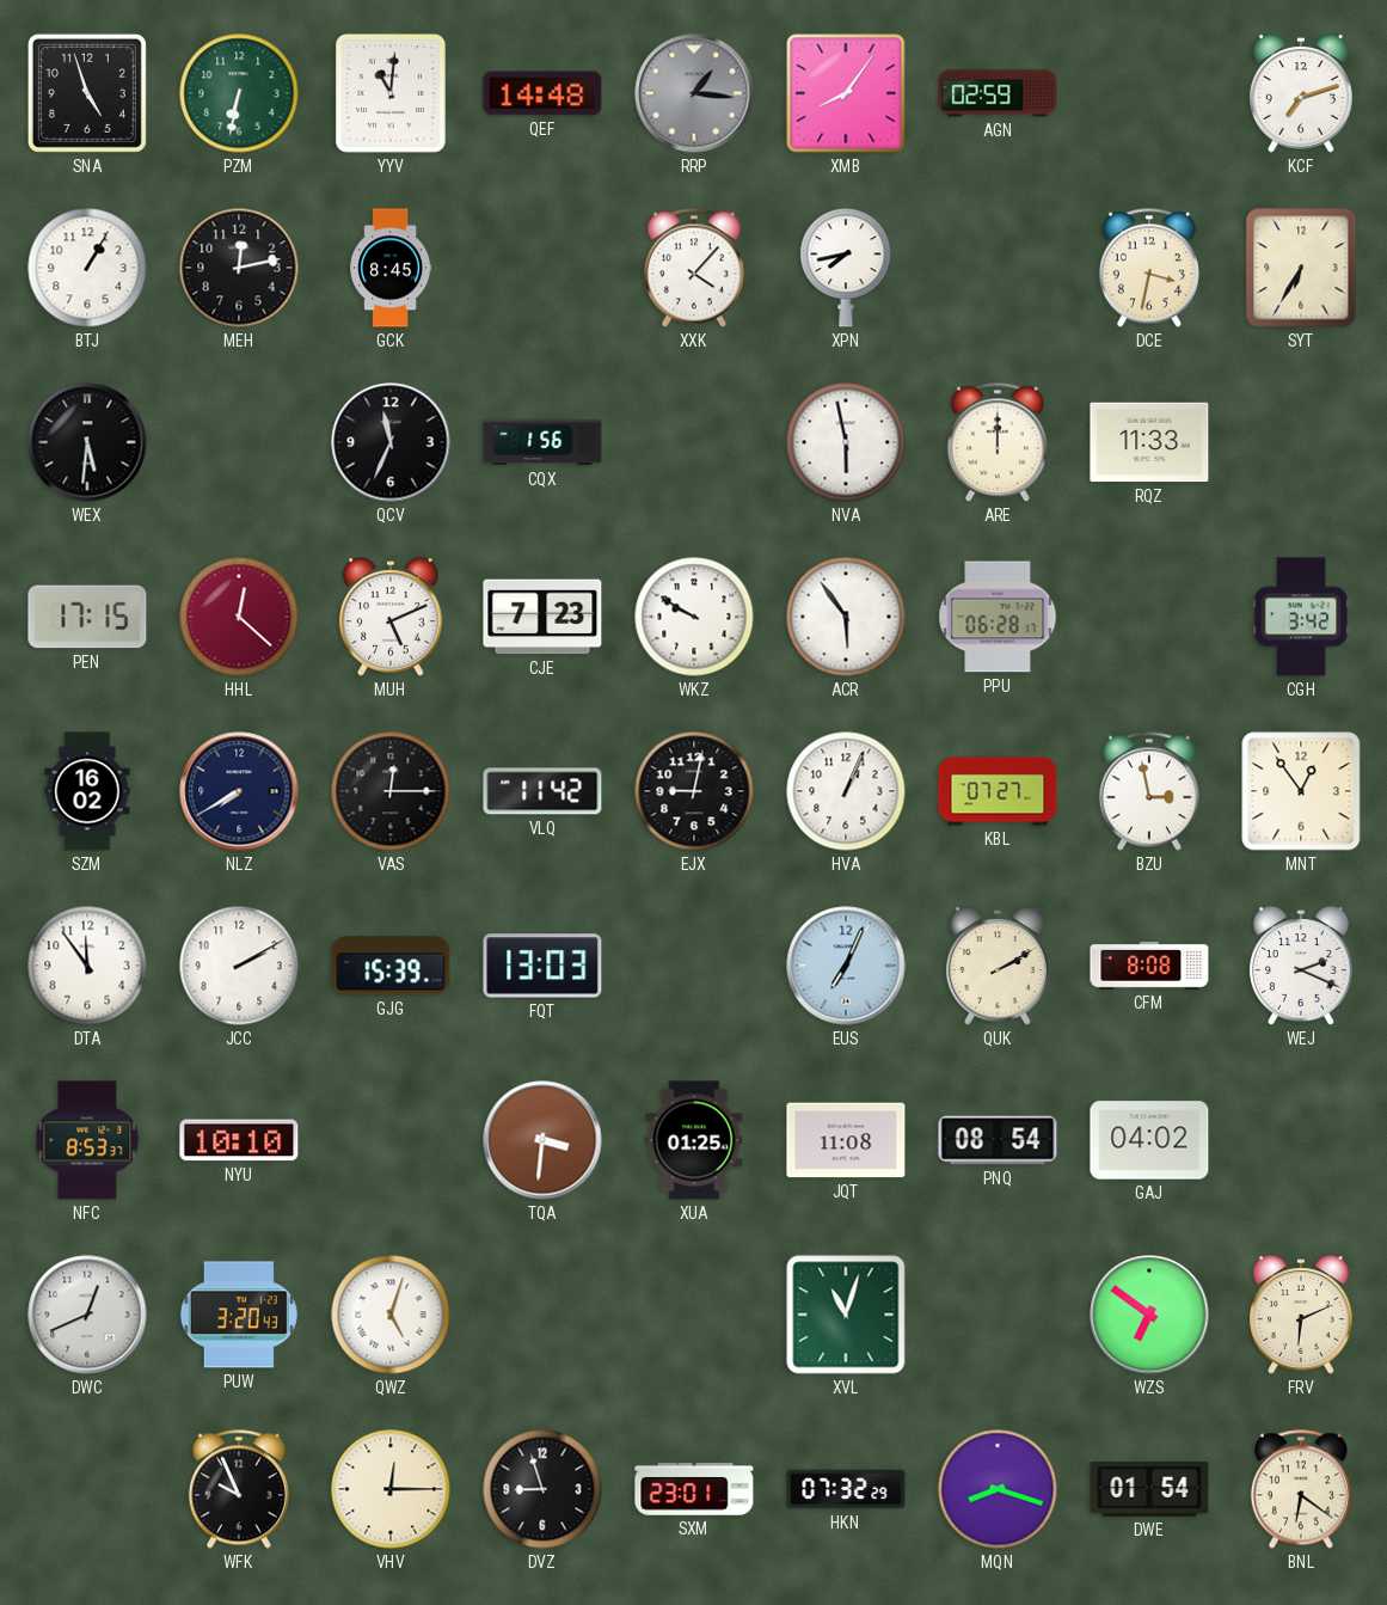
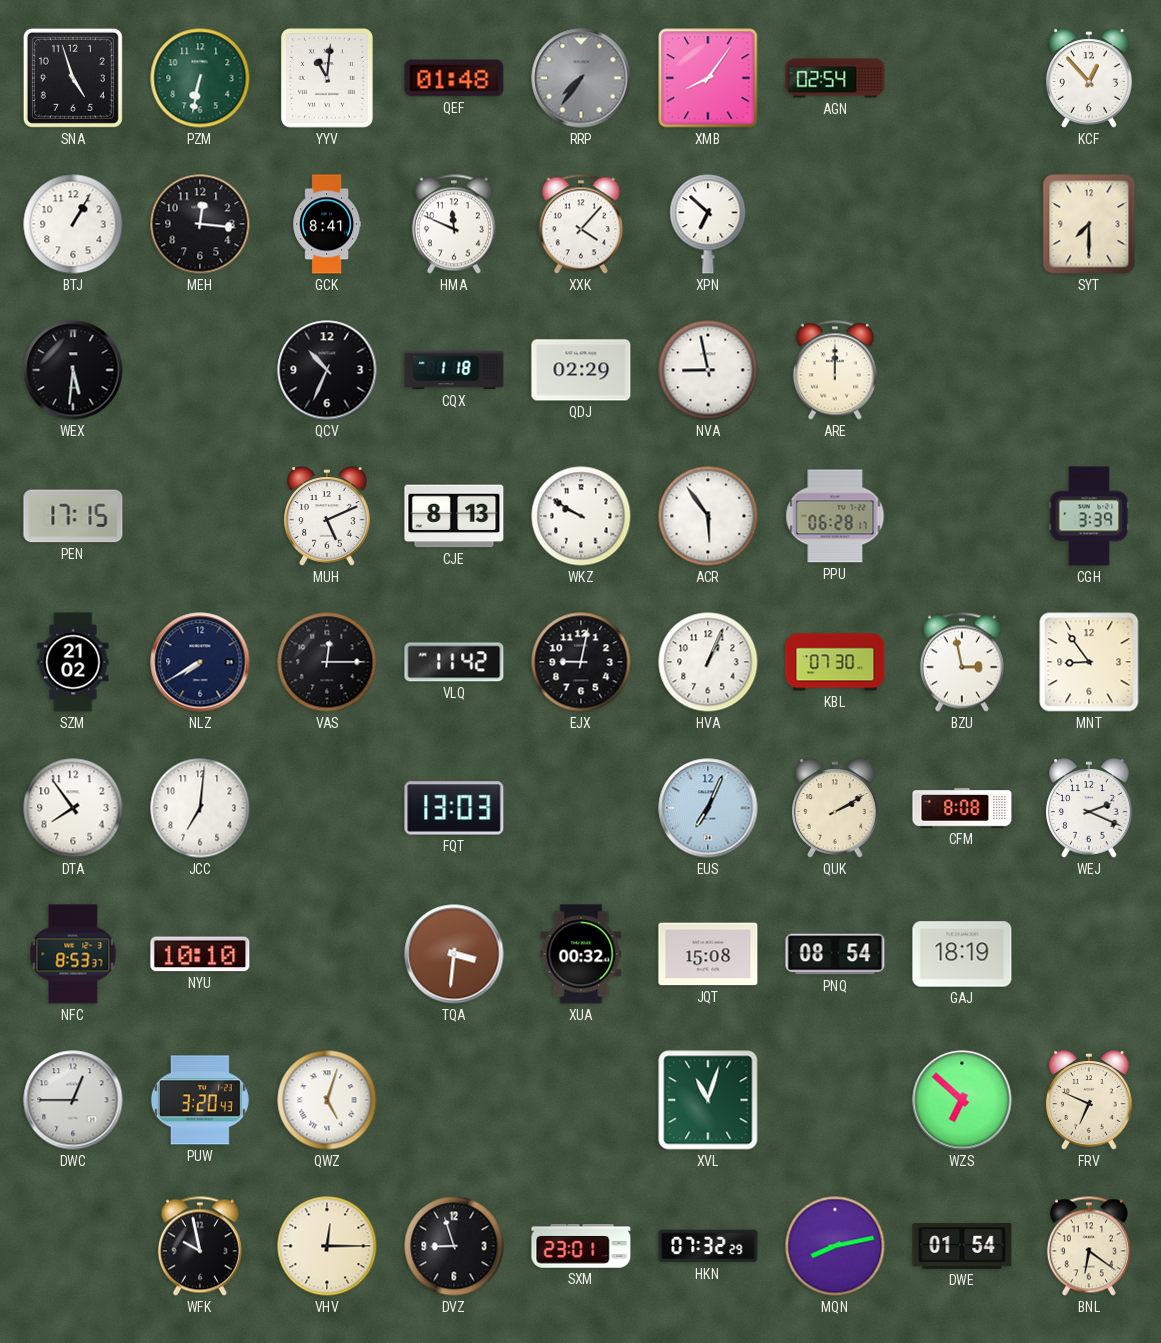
QEF: 14:48 -> 01:48
RRP: 1:16 -> 7:36
AGN: 02:59 -> 02:54
KCF: 7:12 -> 12:53
MEH: 12:13 -> 12:16
GCK: 8:45 -> 8:41
HMA: none -> 11:49
XPN: 7:43 -> 6:52
DCE: 3:32 -> none
SYT: 6:35 -> 7:30
QCV: 11:34 -> 10:34
CQX: 1:56 -> 1:18
QDJ: none -> 02:29
NVA: 5:58 -> 8:58
RQZ: 11:33 -> none
HHL: 12:22 -> none
CJE: 7:23 -> 8:13
CGH: 3:42 -> 3:39
SZM: 16:02 -> 21:02
KBL: 07:27 -> 07:30
MNT: 12:54 -> 8:54
DTA: 11:54 -> 7:54
JCC: 2:10 -> 7:01
GJG: 15:39 -> none
XUA: 01:25 -> 00:32
JQT: 11:08 -> 15:08
GAJ: 04:02 -> 18:19
DWC: 12:41 -> 12:45
WZS: 6:51 -> 6:52
FRV: 6:11 -> 6:49
WFK: 9:56 -> 9:58
MQN: 8:18 -> 8:13
